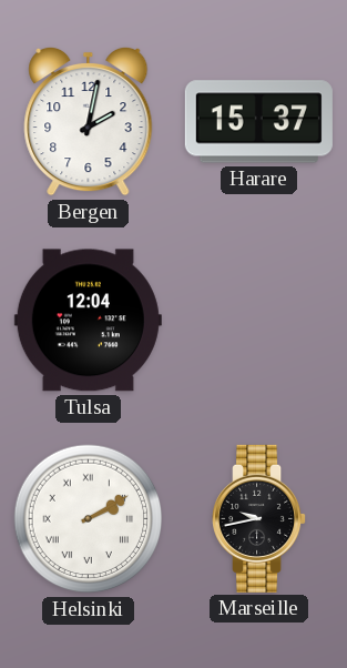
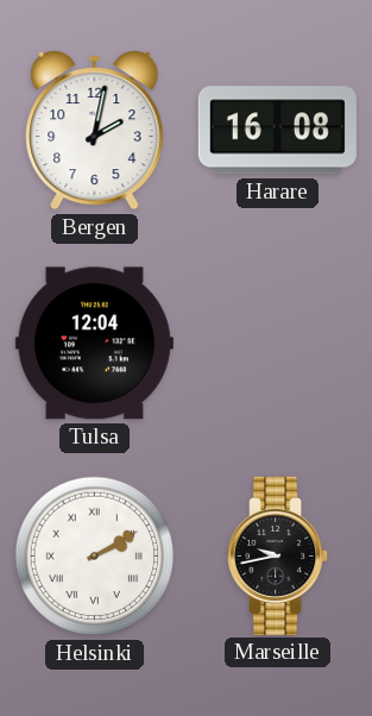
Harare: 15:37 -> 16:08
